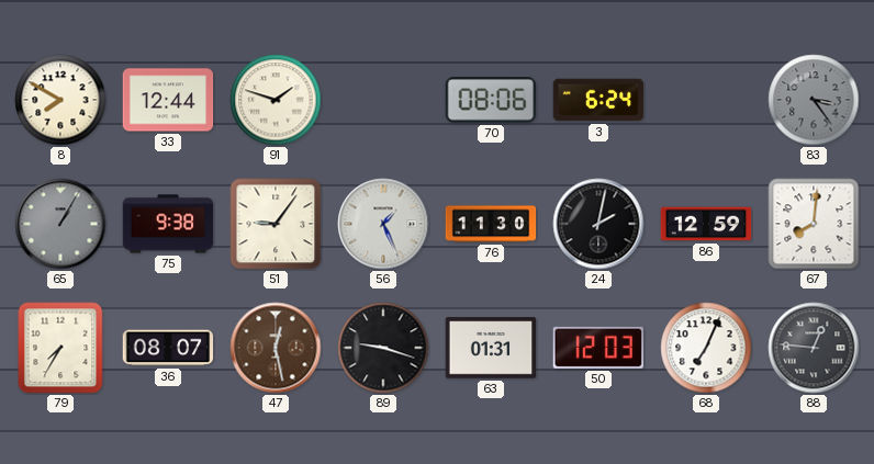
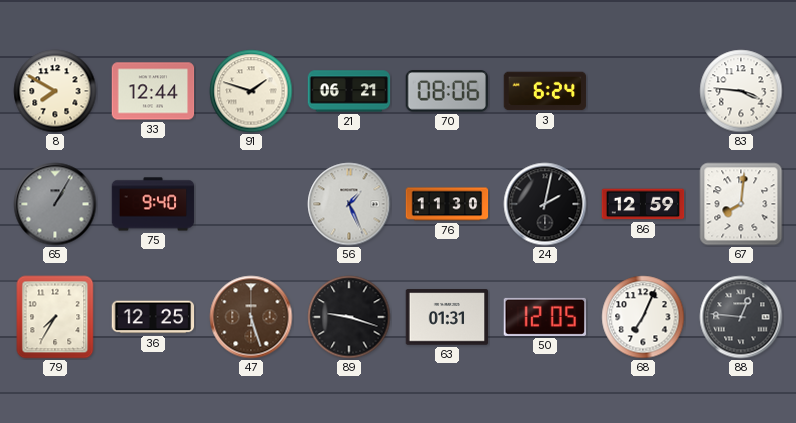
21: none -> 06:21
83: 3:24 -> 3:46
83 dial: grey -> white
75: 9:38 -> 9:40
51: 9:06 -> none
36: 08:07 -> 12:25
47: 12:28 -> 5:27
50: 12:03 -> 12:05
